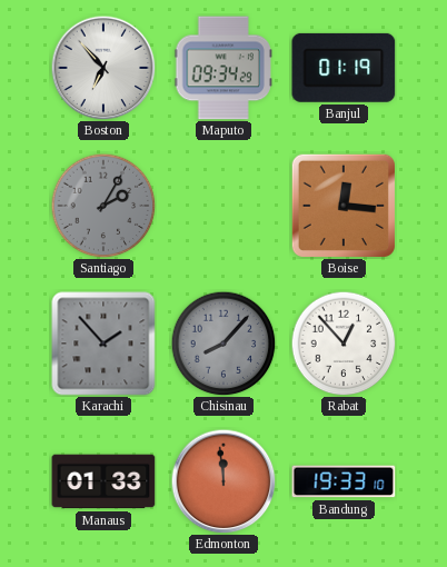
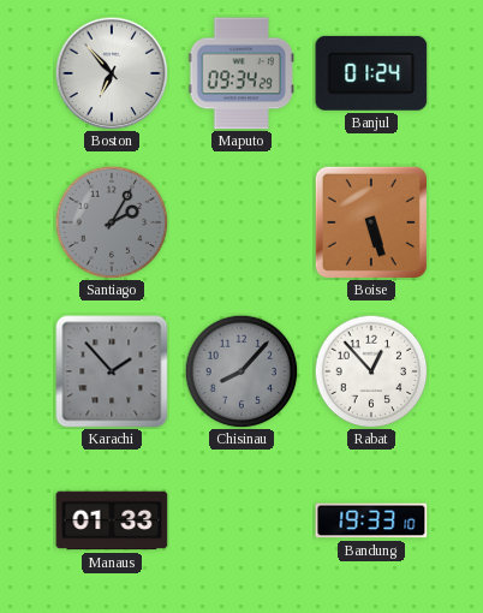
Banjul: 01:19 -> 01:24
Boise: 12:16 -> 5:27
Edmonton: 11:59 -> none
